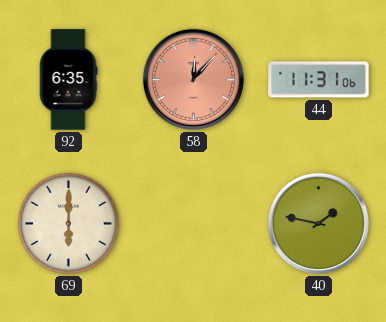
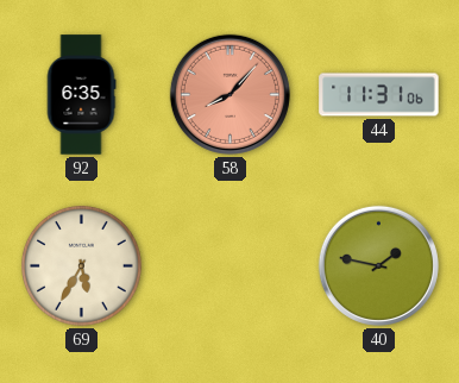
58: 12:07 -> 8:07
69: 6:00 -> 5:35
